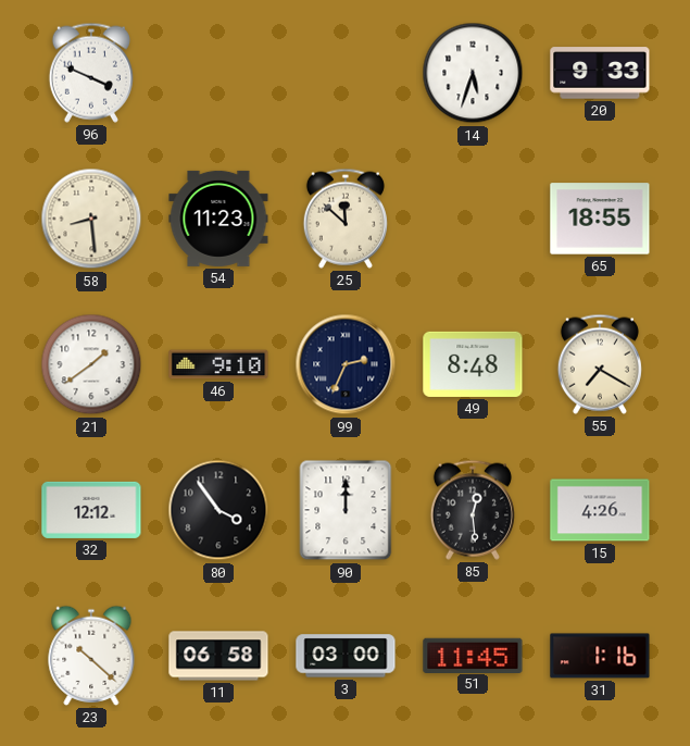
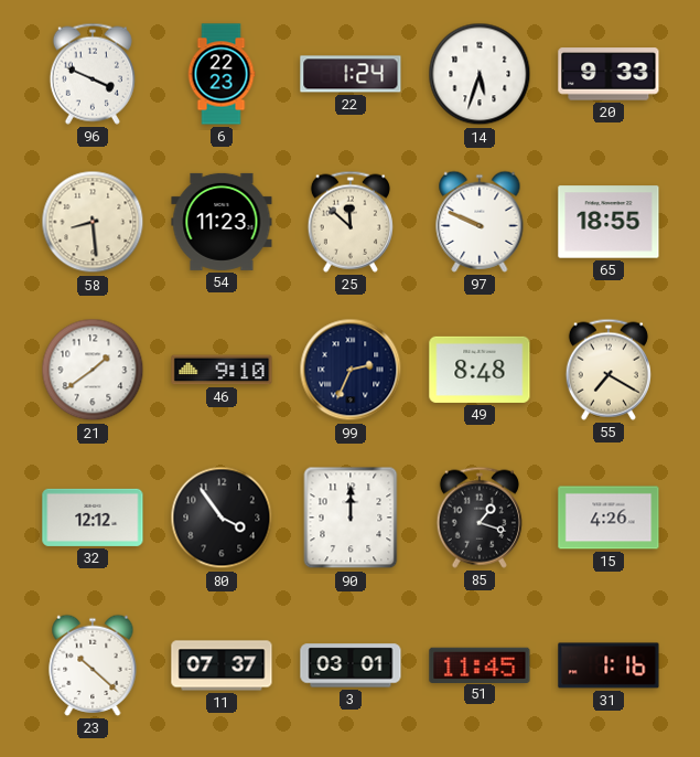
6: none -> 22:23
22: none -> 1:24
97: none -> 9:49
85: 12:29 -> 1:18
11: 06:58 -> 07:37
3: 03:00 -> 03:01
